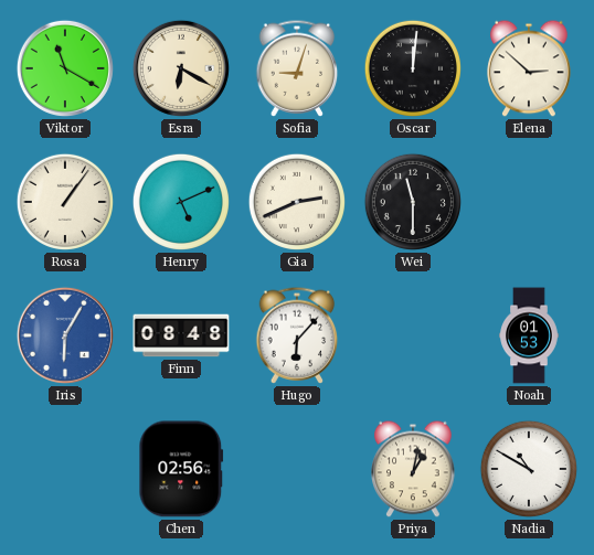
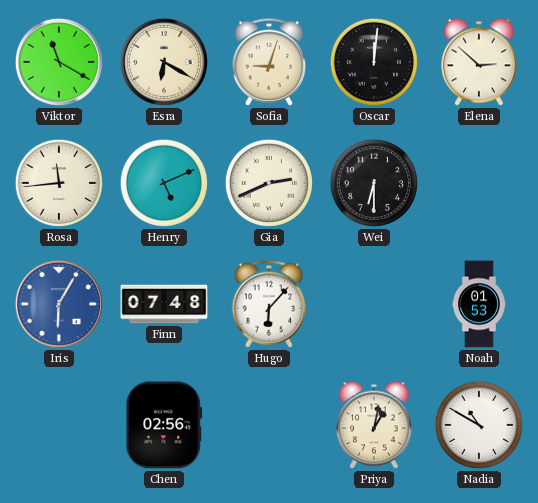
Rosa: 1:06 -> 11:44
Wei: 11:30 -> 6:30
Finn: 08:48 -> 07:48
